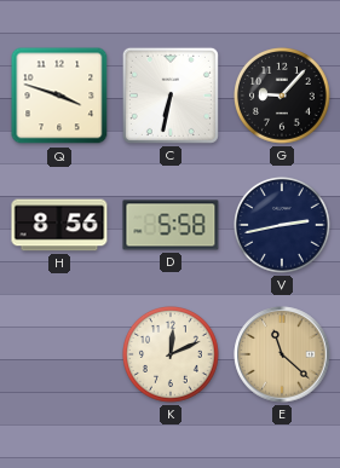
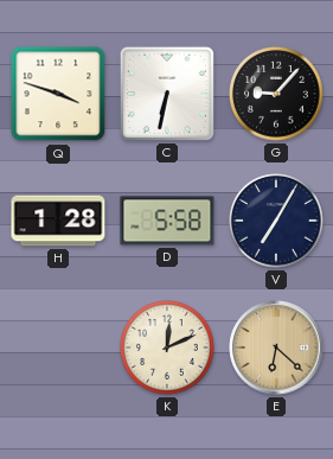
H: 8:56 -> 1:28
V: 2:43 -> 7:05
E: 11:22 -> 6:22
